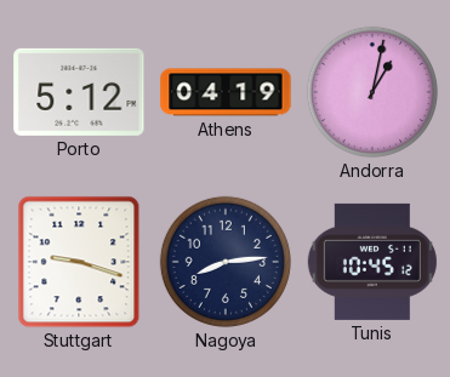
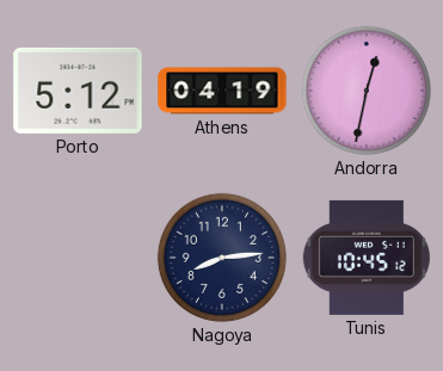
Andorra: 1:02 -> 12:32
Stuttgart: 9:18 -> none
